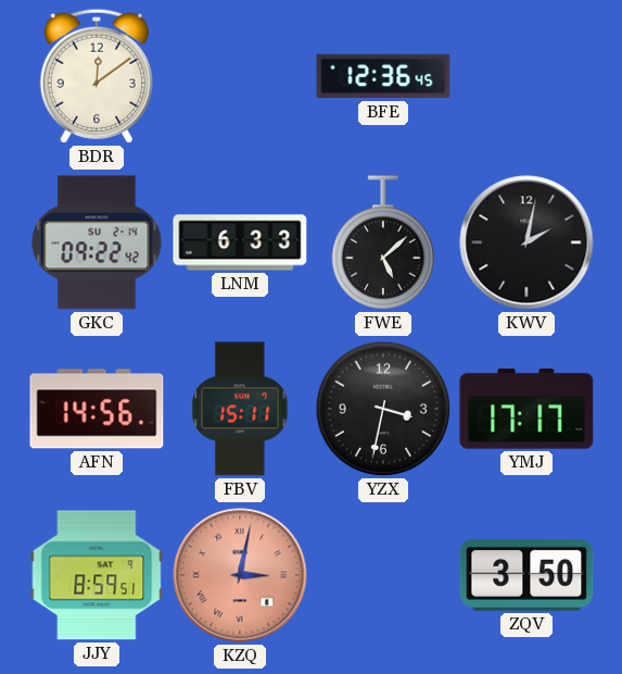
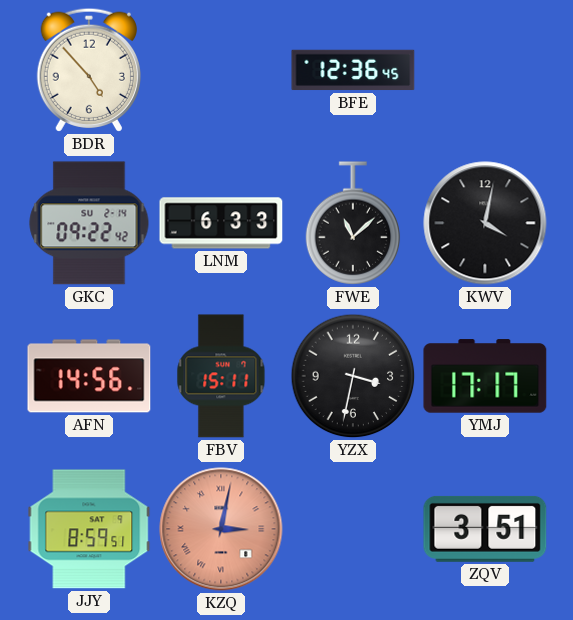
BDR: 12:09 -> 4:53
FWE: 5:08 -> 11:08
KWV: 2:02 -> 4:02
ZQV: 3:50 -> 3:51
